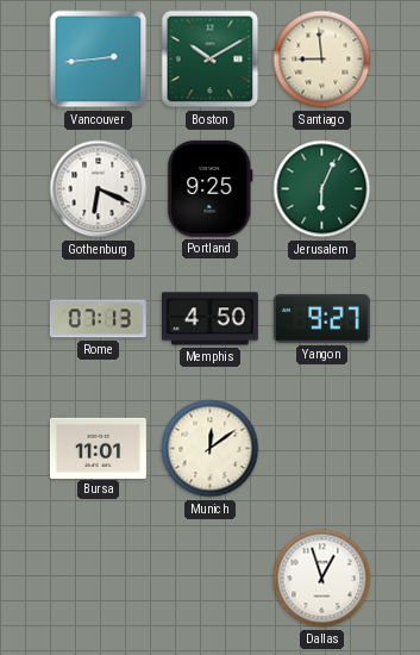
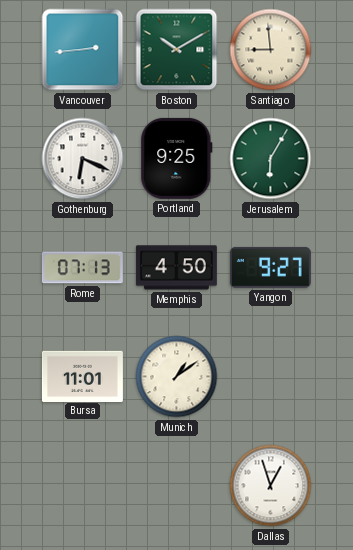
Jerusalem: 6:04 -> 6:05
Munich: 12:09 -> 1:09
